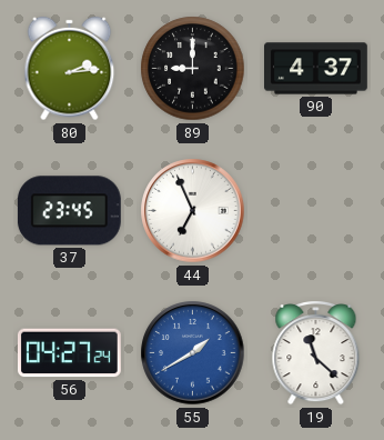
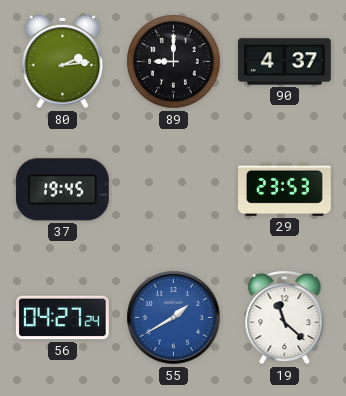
37: 23:45 -> 19:45
44: 6:56 -> none
29: none -> 23:53
